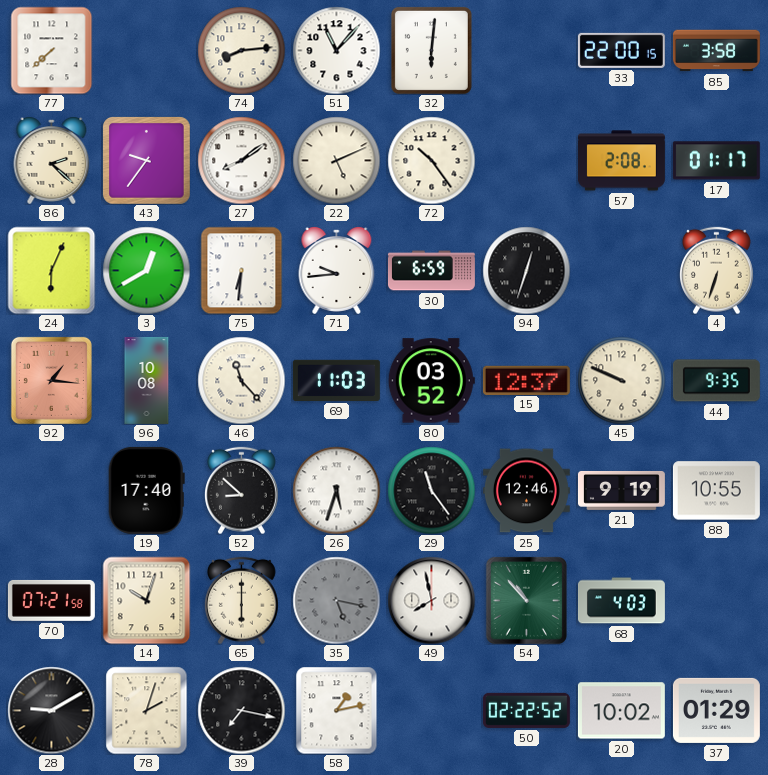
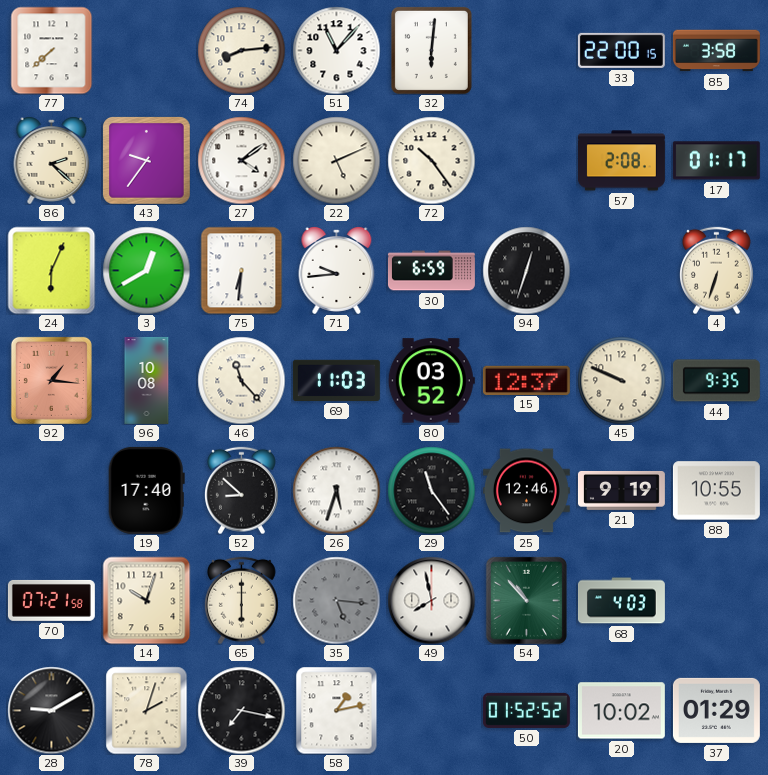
27: 8:09 -> 4:09
35: 5:17 -> 5:16
50: 02:22 -> 01:52
